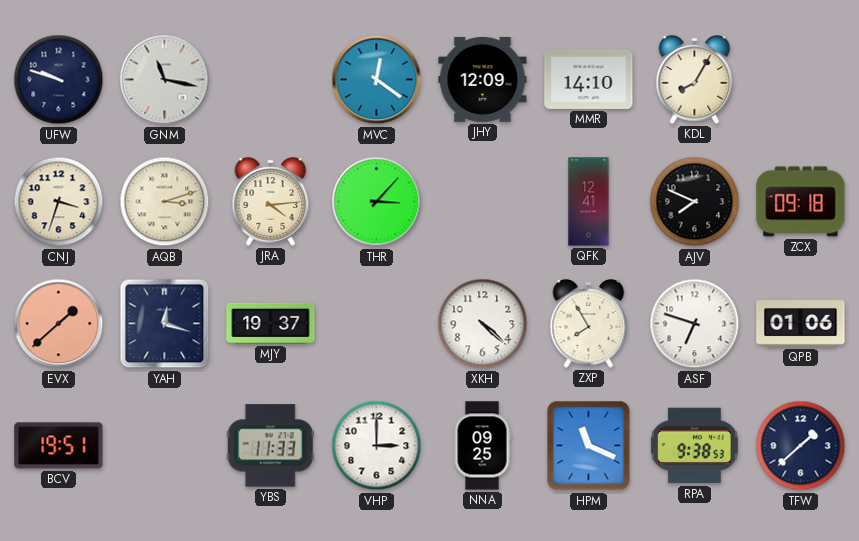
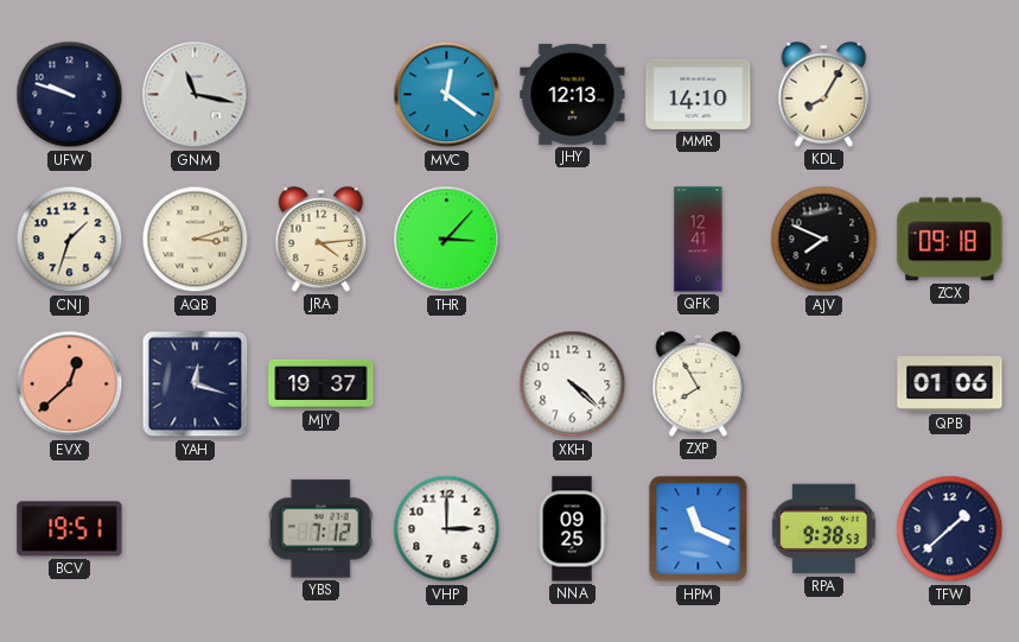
JHY: 12:09 -> 12:13
CNJ: 3:33 -> 1:33
EVX: 1:38 -> 12:38
ASF: 6:48 -> none
YBS: 11:33 -> 7:12
